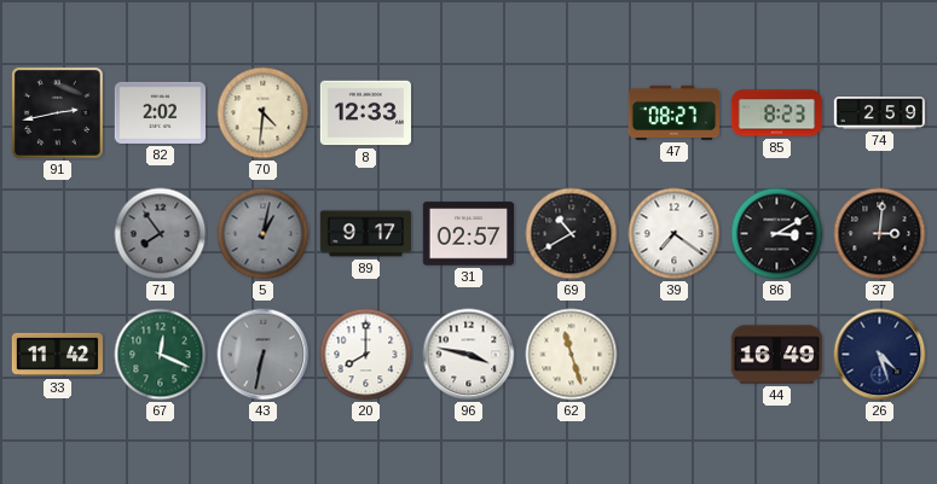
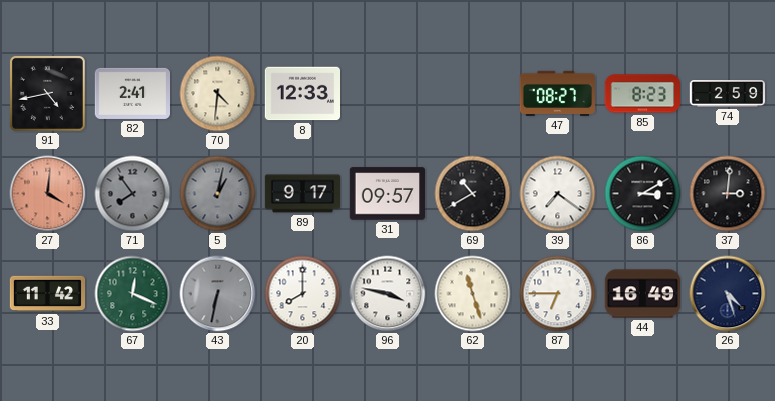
91: 2:43 -> 4:43
82: 2:02 -> 2:41
27: none -> 4:01
31: 02:57 -> 09:57
87: none -> 6:45
